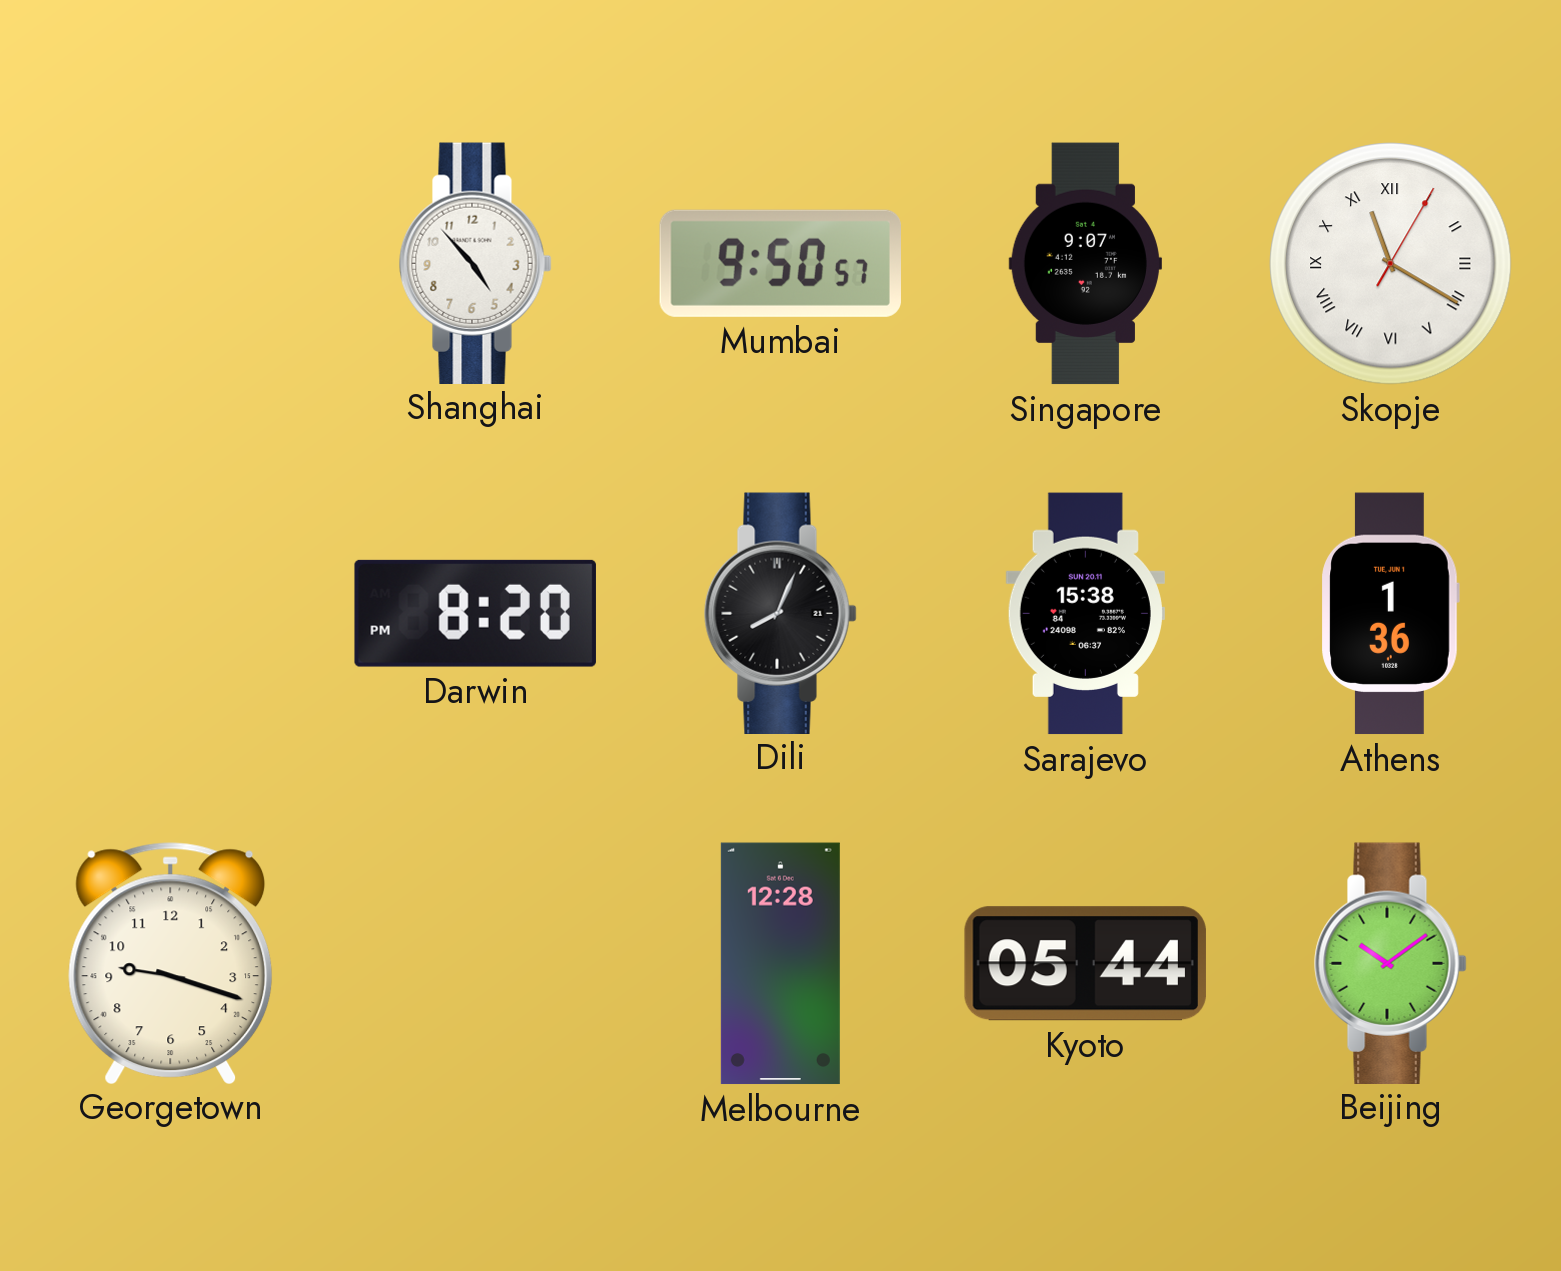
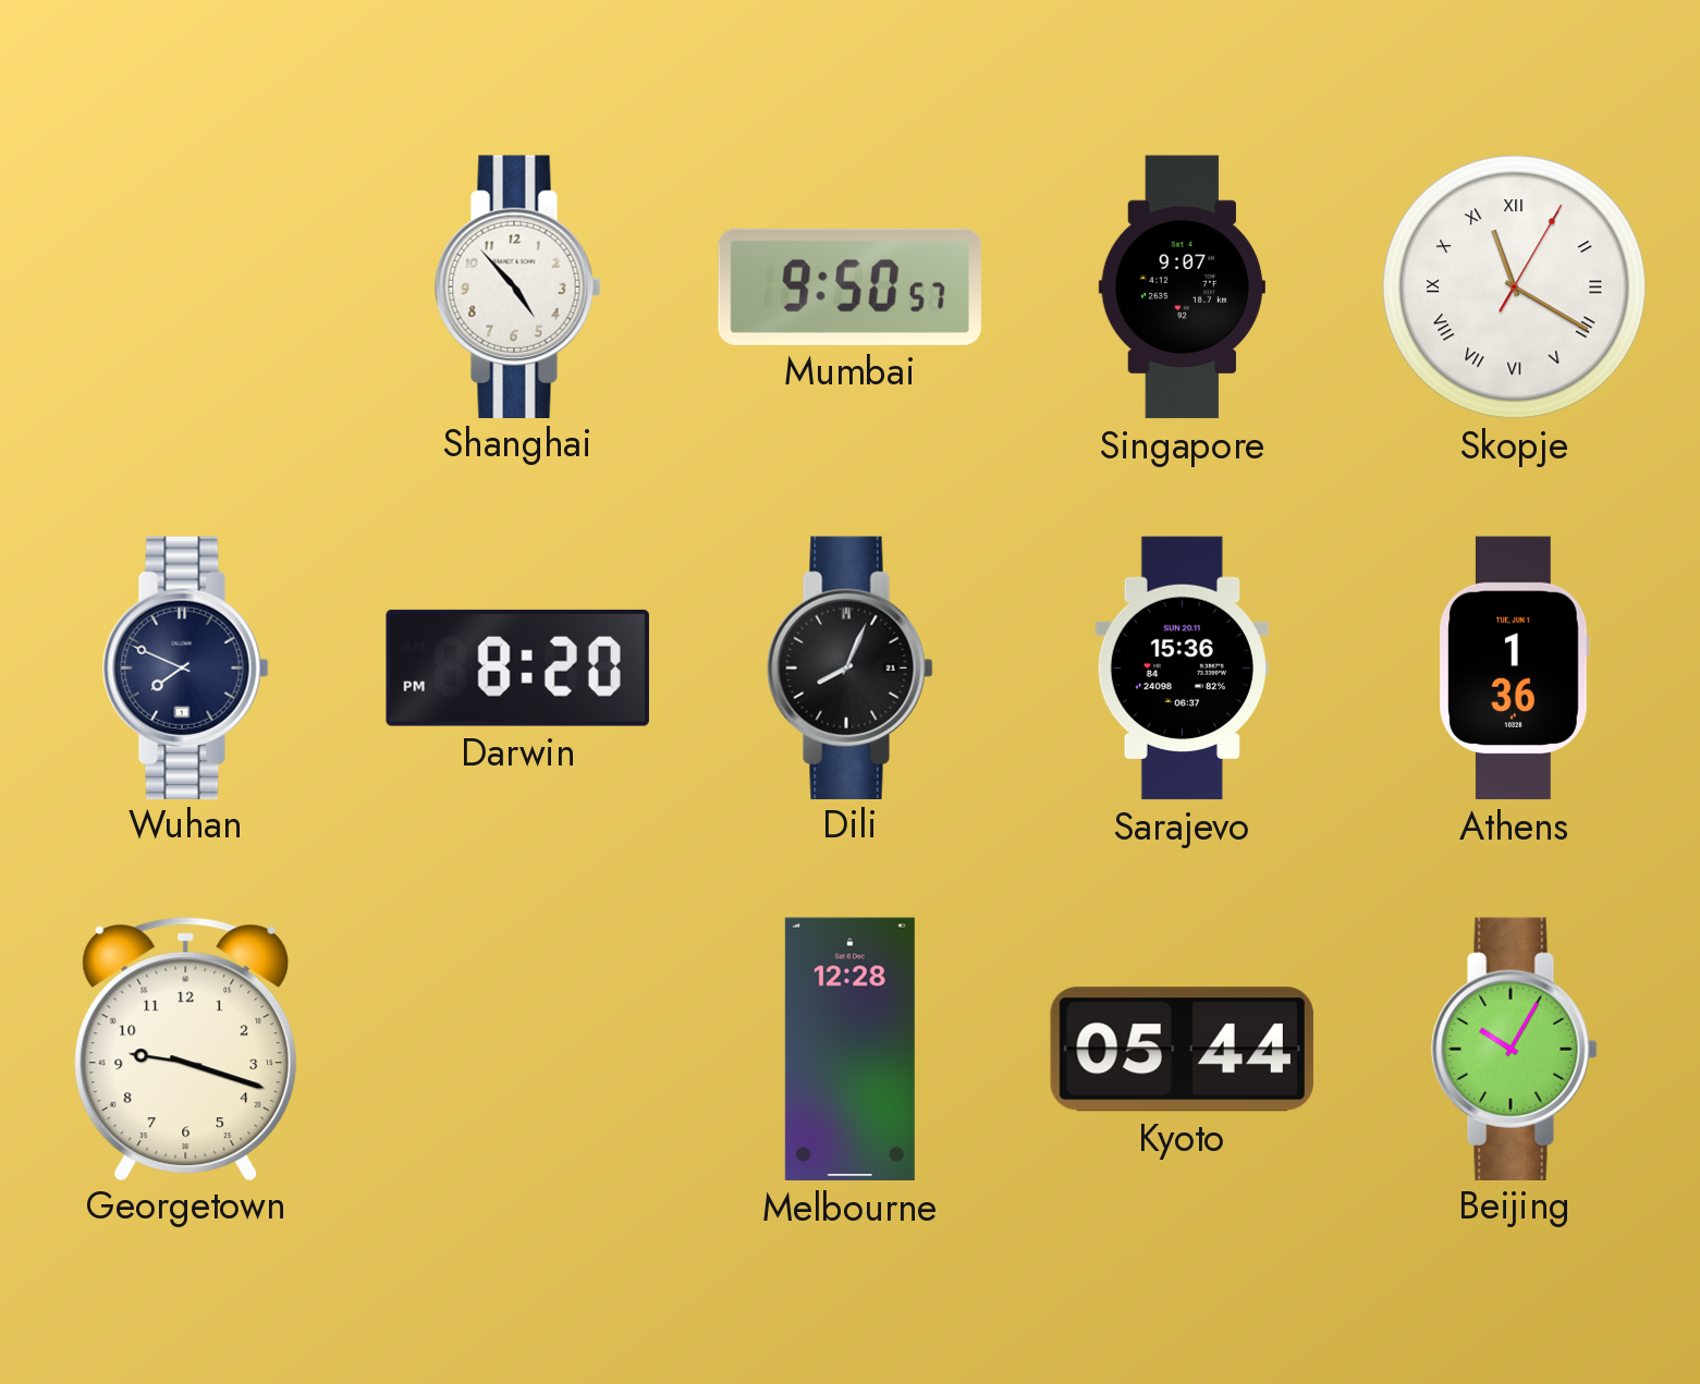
Wuhan: none -> 7:49
Sarajevo: 15:38 -> 15:36
Beijing: 10:09 -> 10:05
